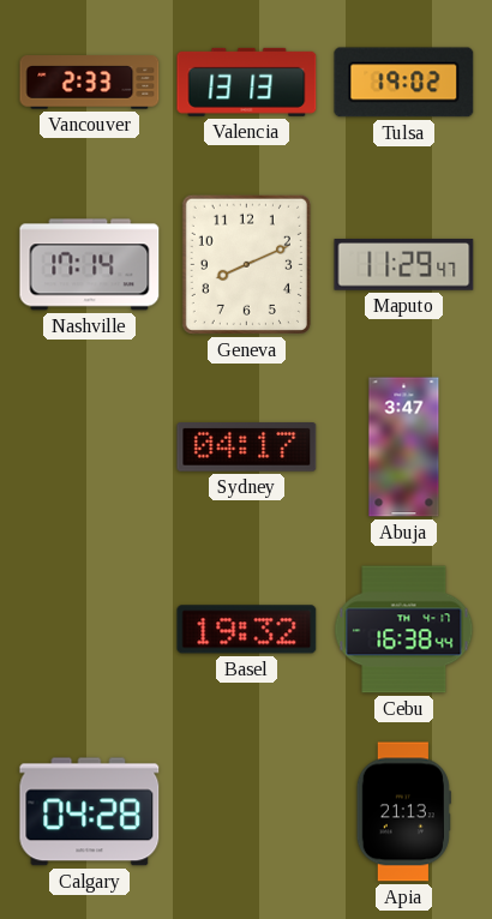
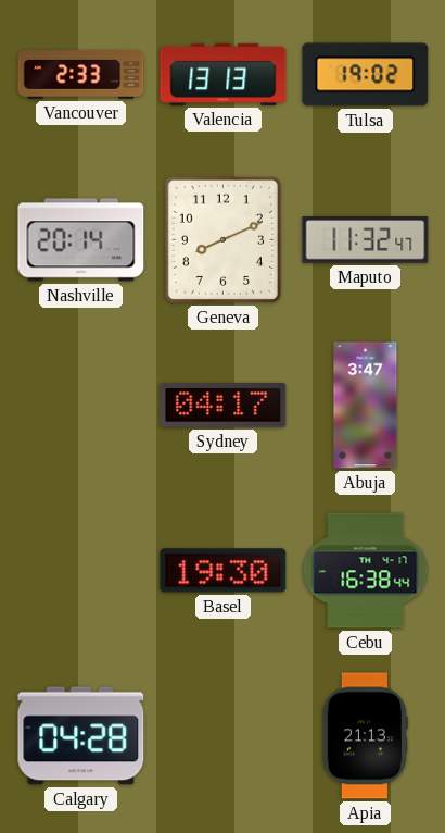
Nashville: 17:14 -> 20:14
Maputo: 11:29 -> 11:32
Basel: 19:32 -> 19:30
